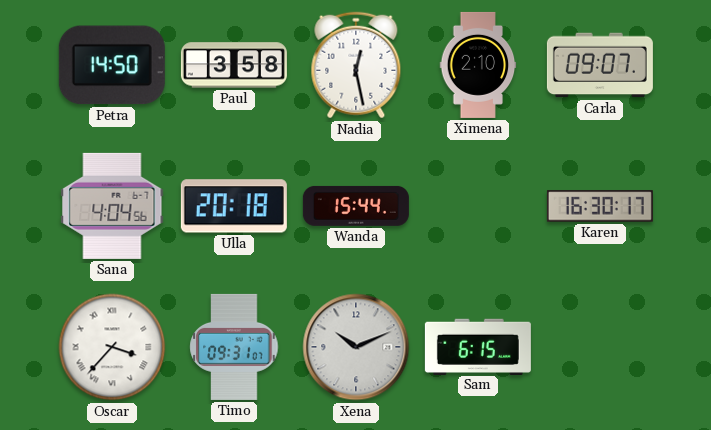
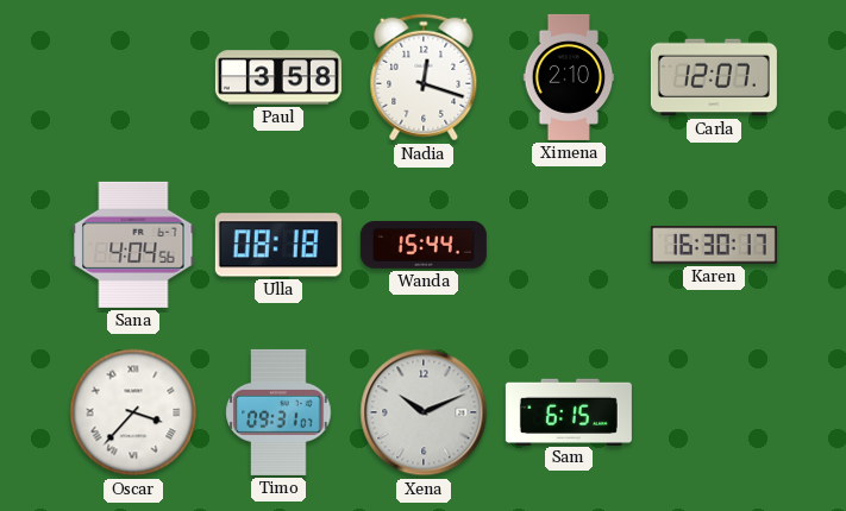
Petra: 14:50 -> none
Nadia: 12:28 -> 12:18
Carla: 09:07 -> 12:07
Ulla: 20:18 -> 08:18
